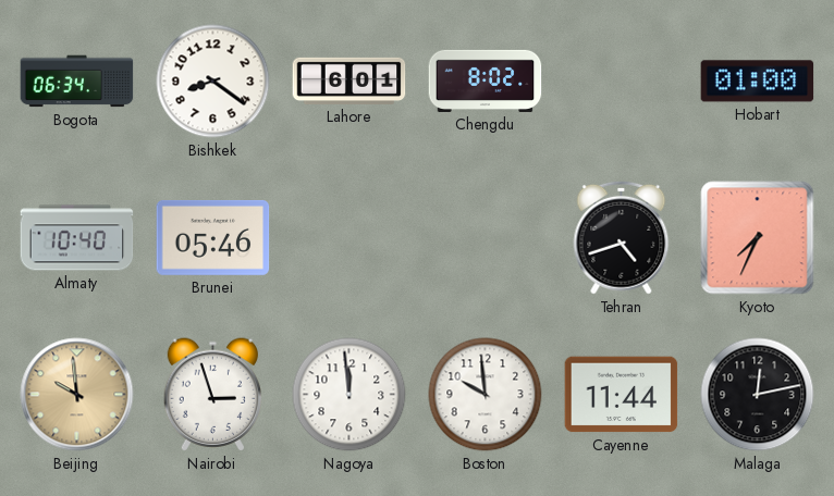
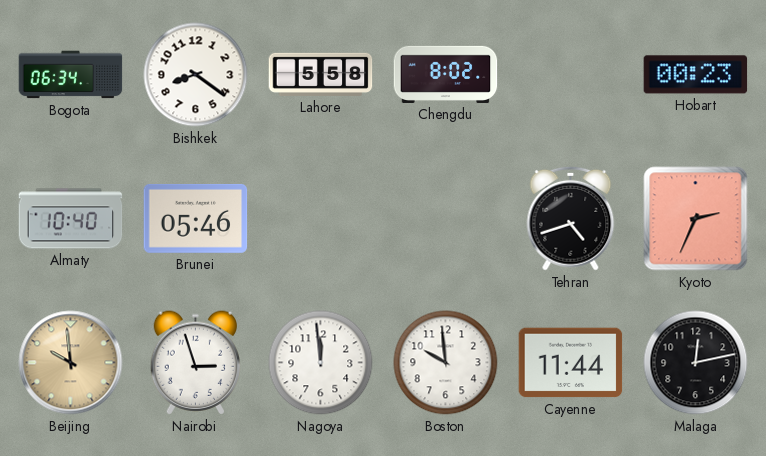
Lahore: 6:01 -> 5:58
Hobart: 01:00 -> 00:23
Kyoto: 7:34 -> 2:34
